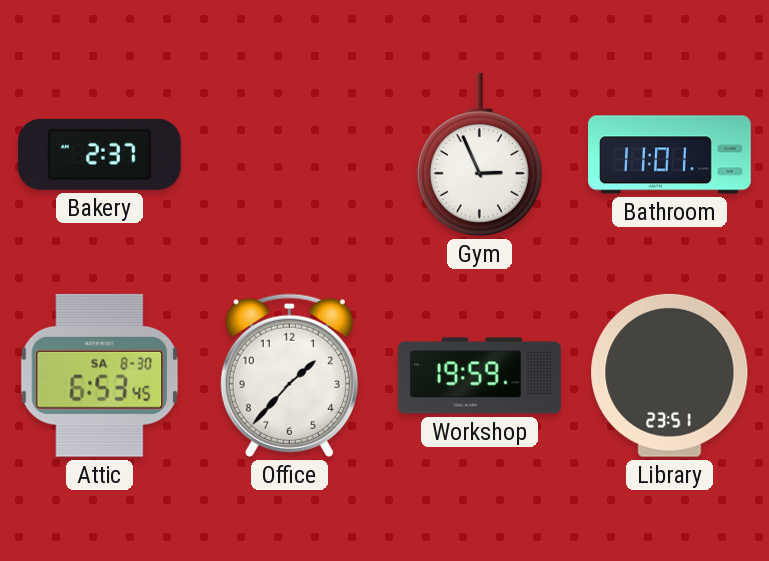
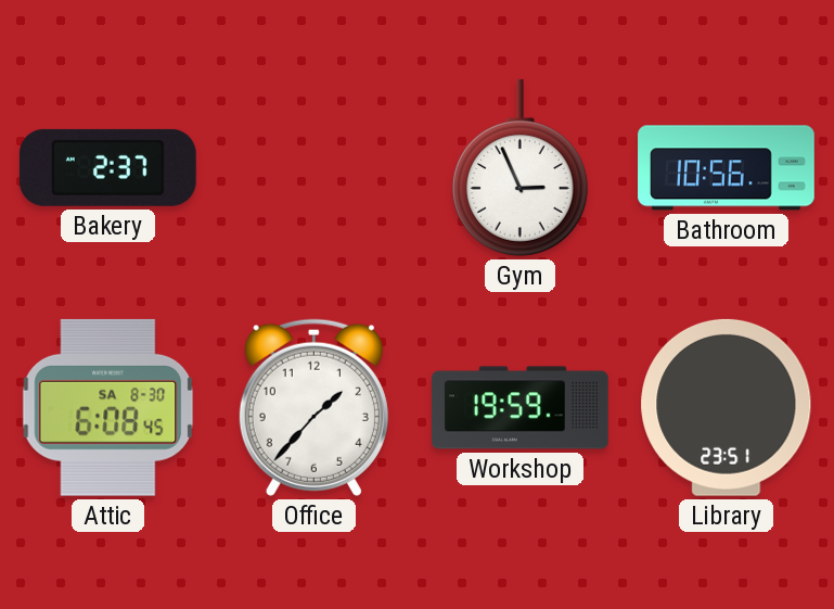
Bathroom: 11:01 -> 10:56
Attic: 6:53 -> 6:08
